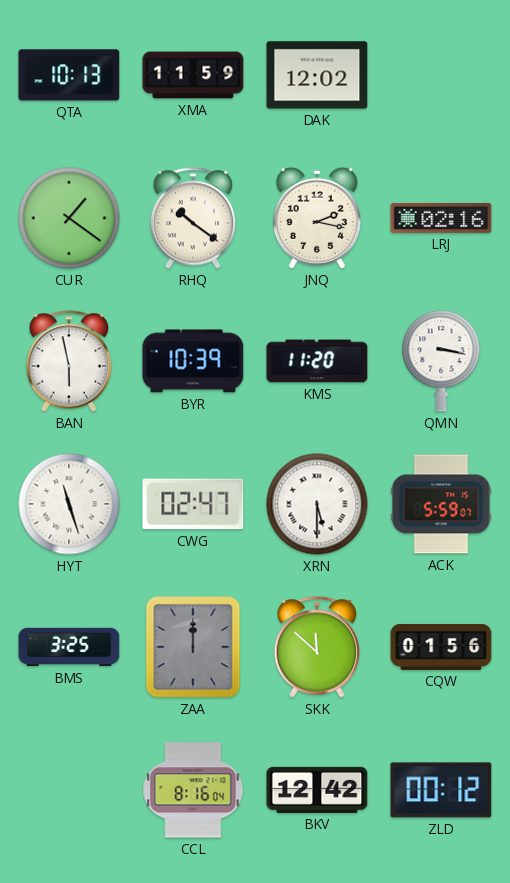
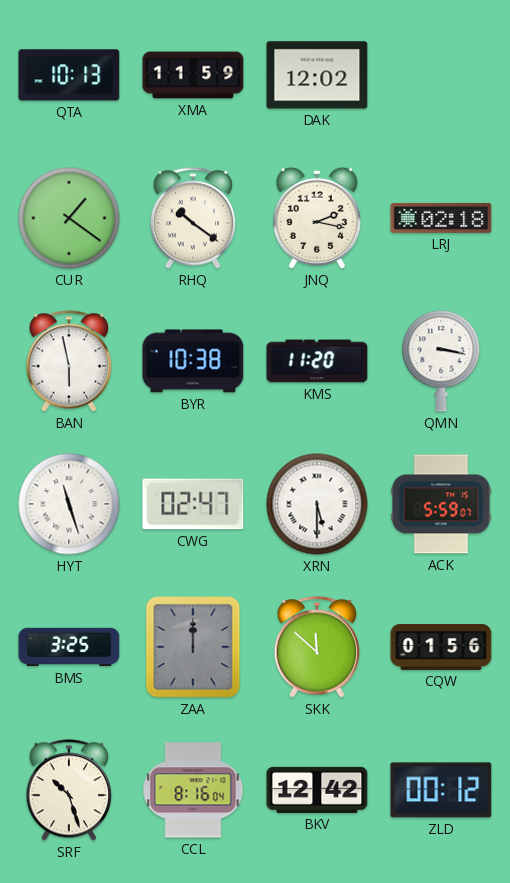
LRJ: 02:16 -> 02:18
BYR: 10:39 -> 10:38
SRF: none -> 10:27
